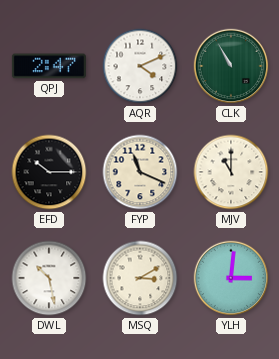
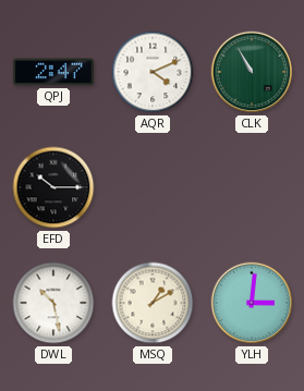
FYP: 11:19 -> none
MJV: 11:00 -> none
MSQ: 3:10 -> 1:10
